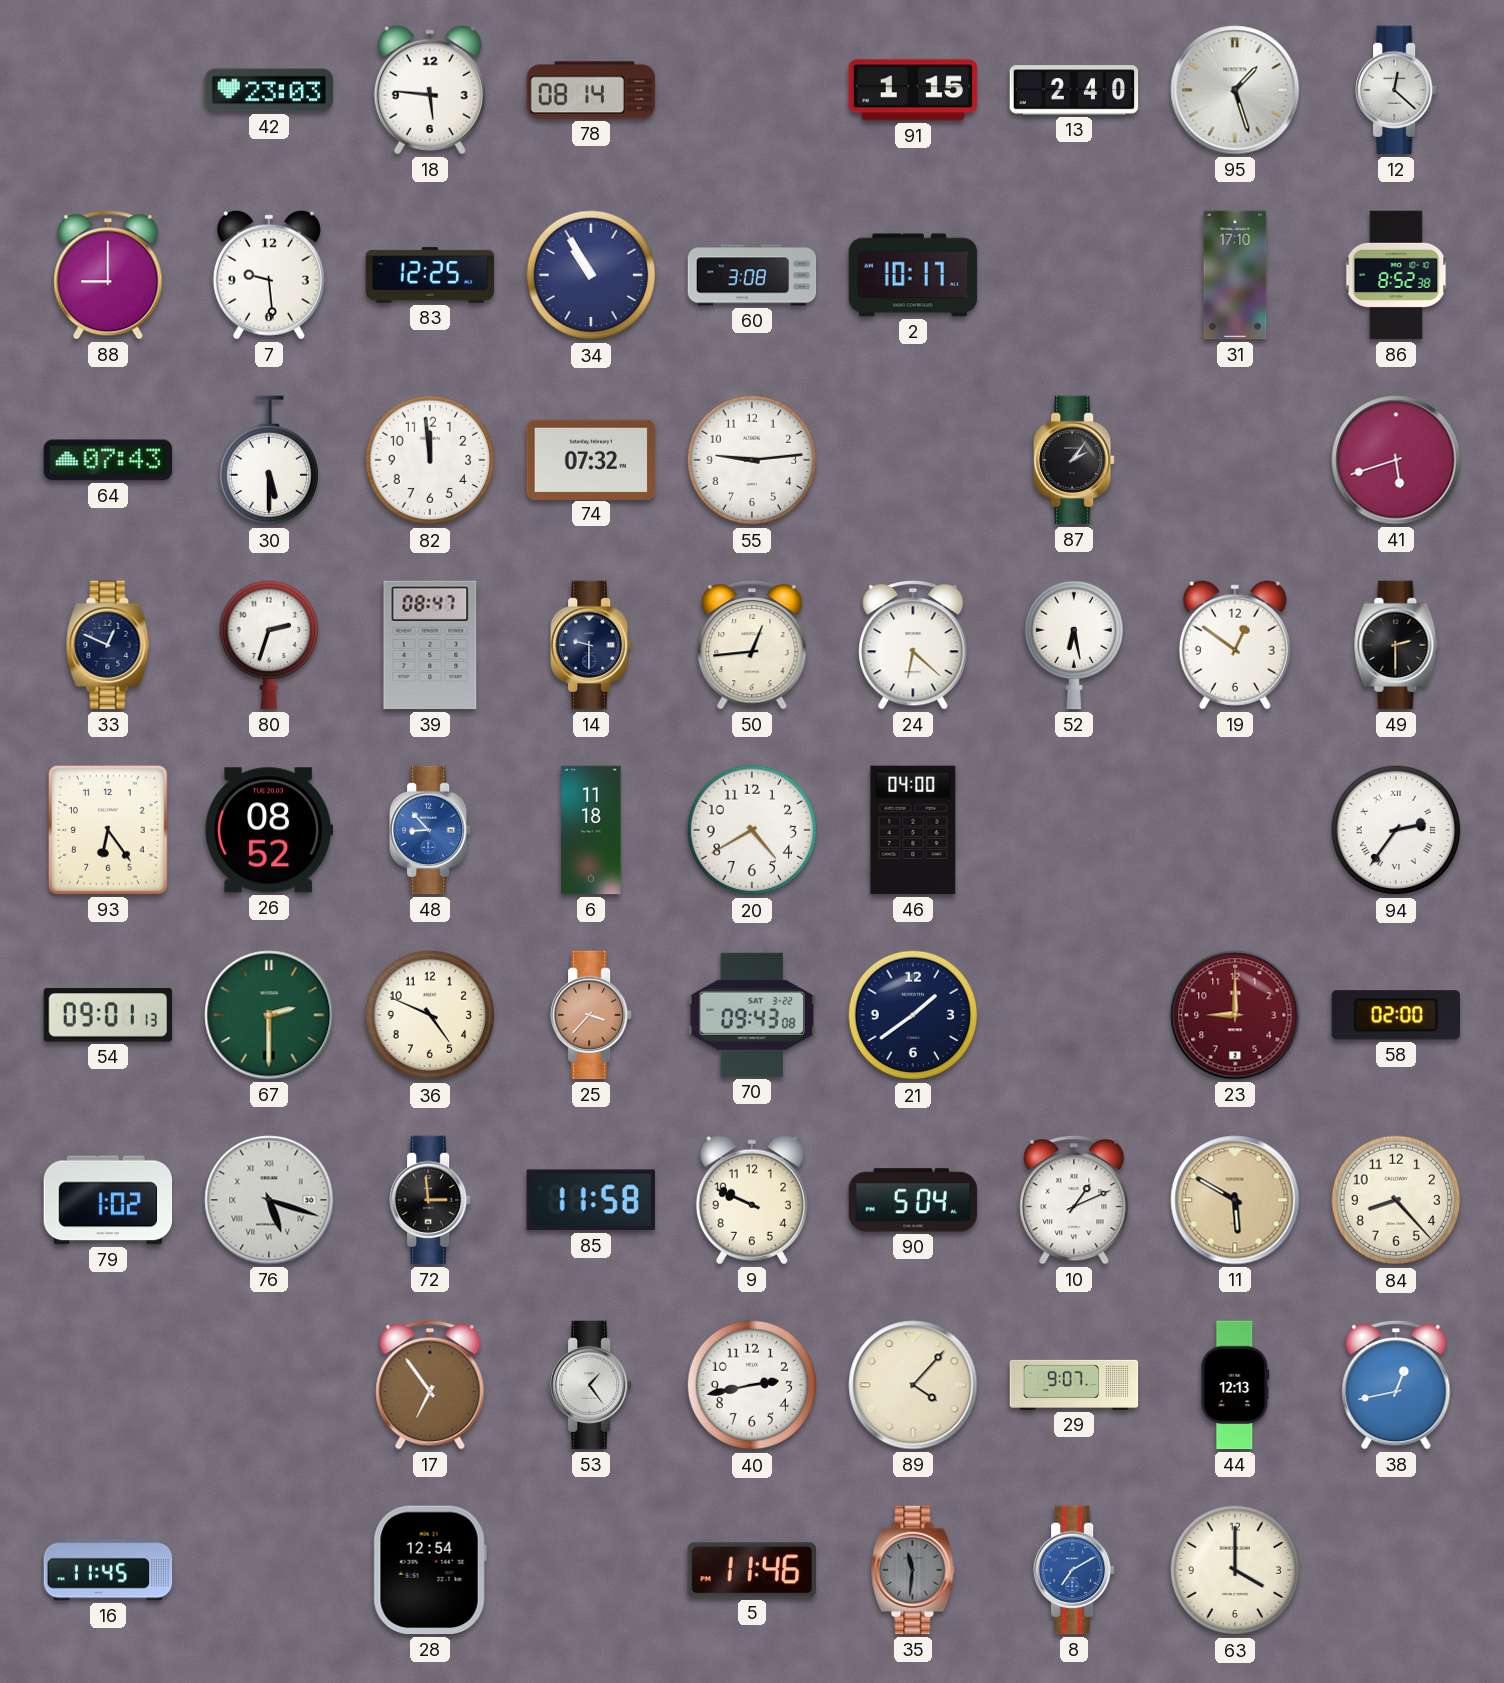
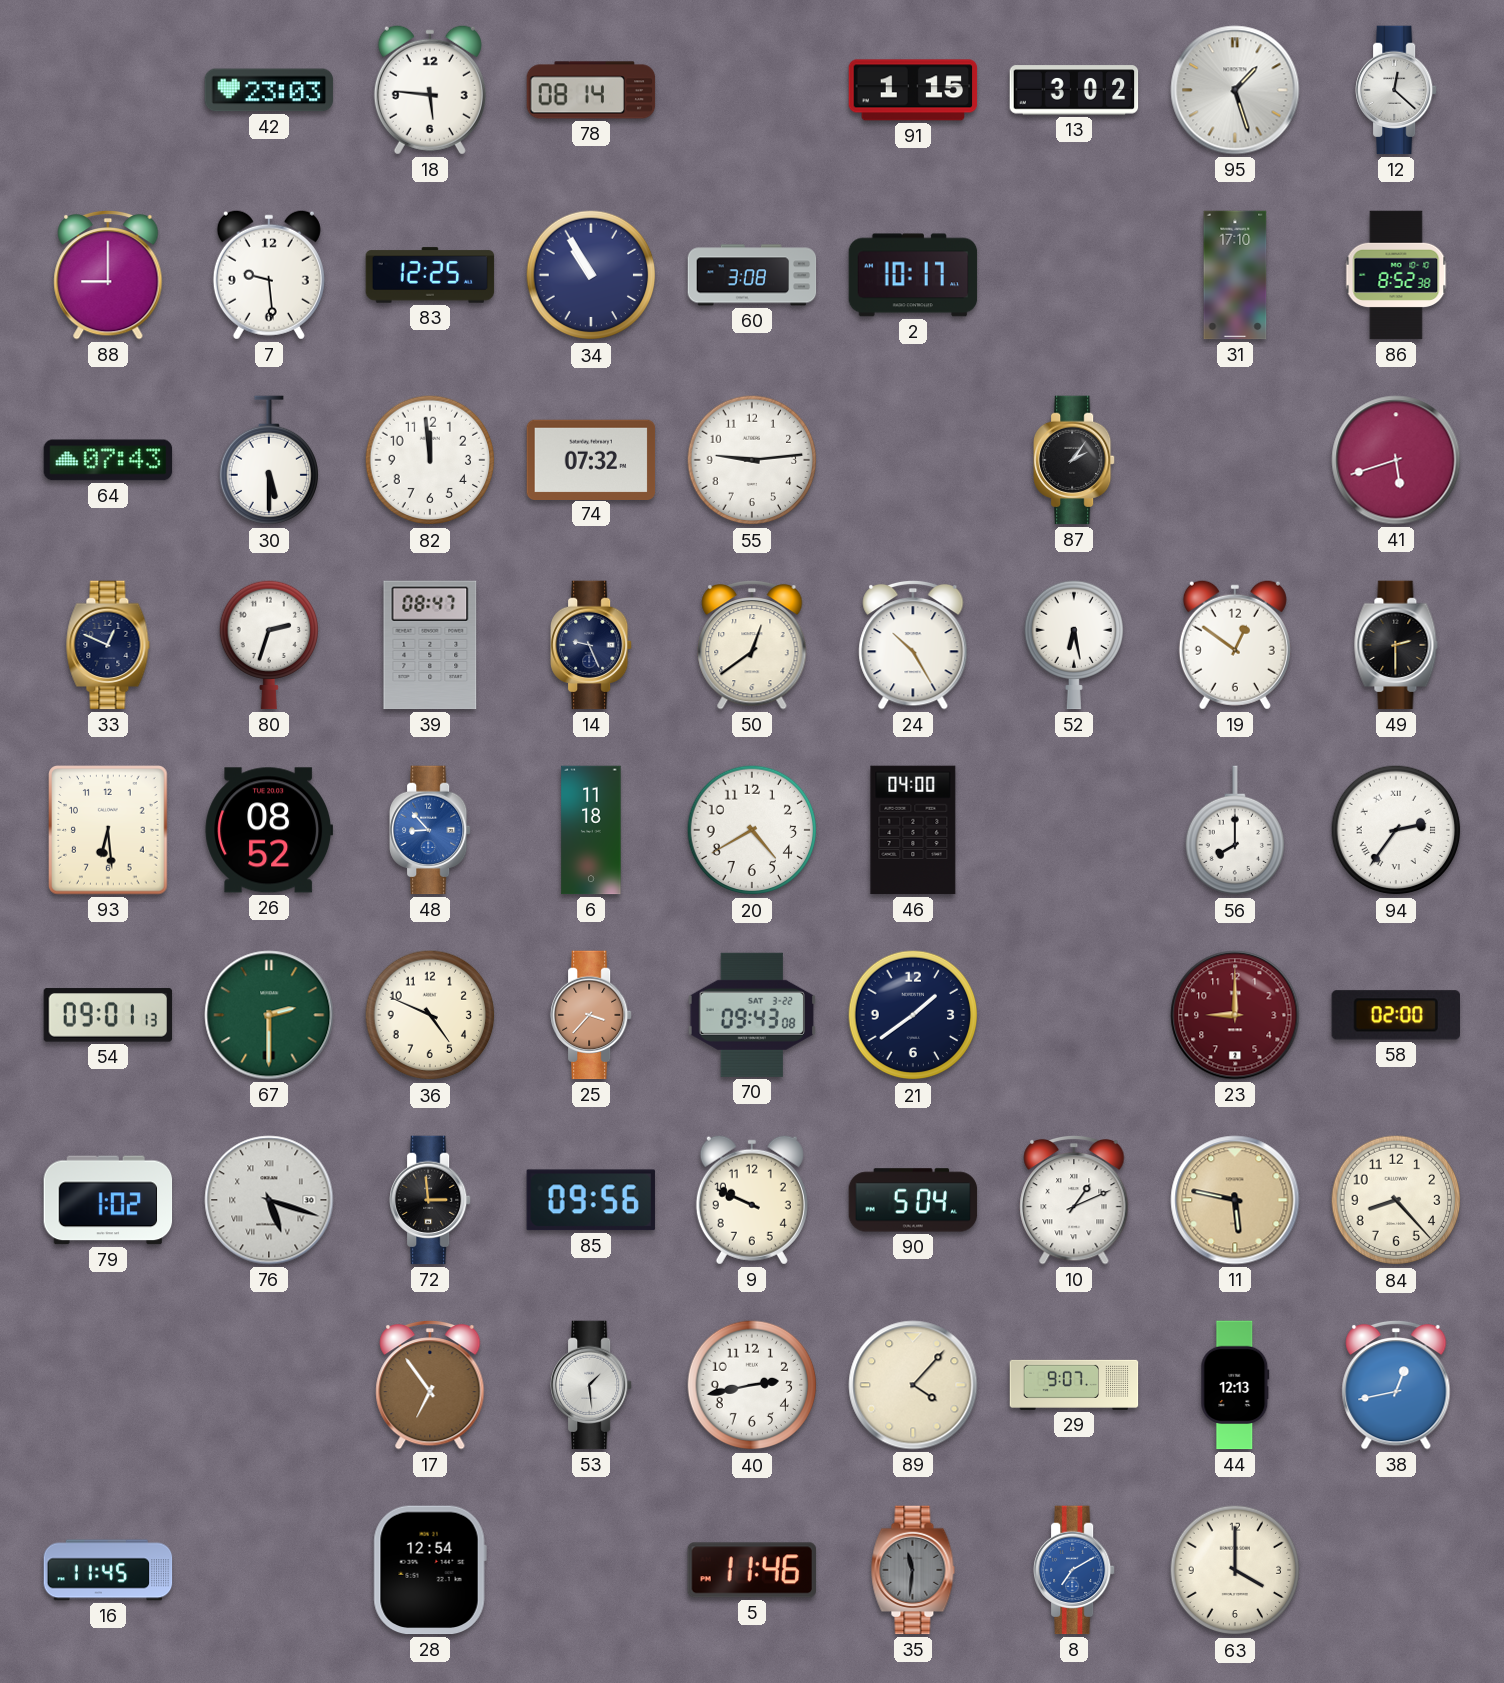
13: 2:40 -> 3:02
14: 9:30 -> 9:26
50: 12:44 -> 12:39
24: 6:22 -> 10:25
93: 6:24 -> 6:29
56: none -> 8:00
85: 11:58 -> 09:56
11: 5:50 -> 5:47
53: 1:24 -> 1:29
